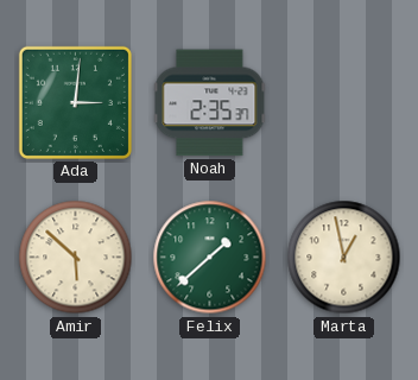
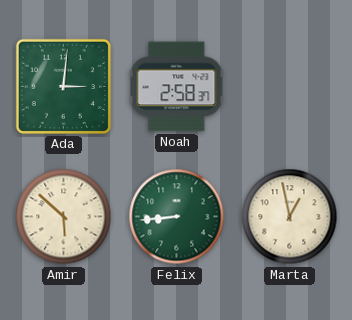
Noah: 2:35 -> 2:58
Felix: 1:38 -> 8:44
